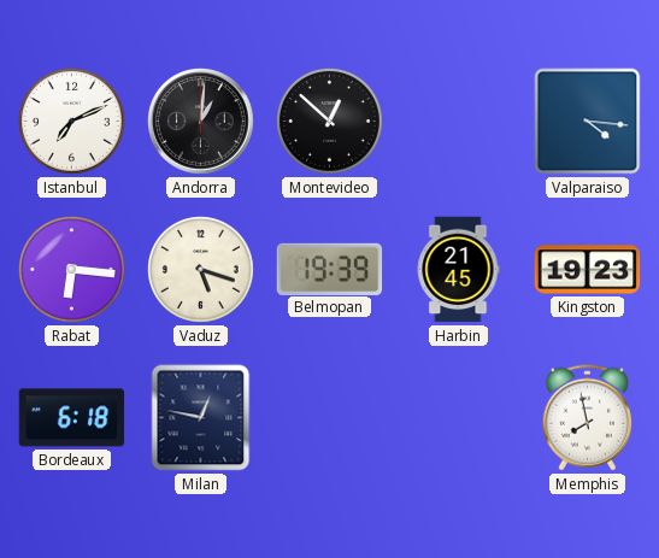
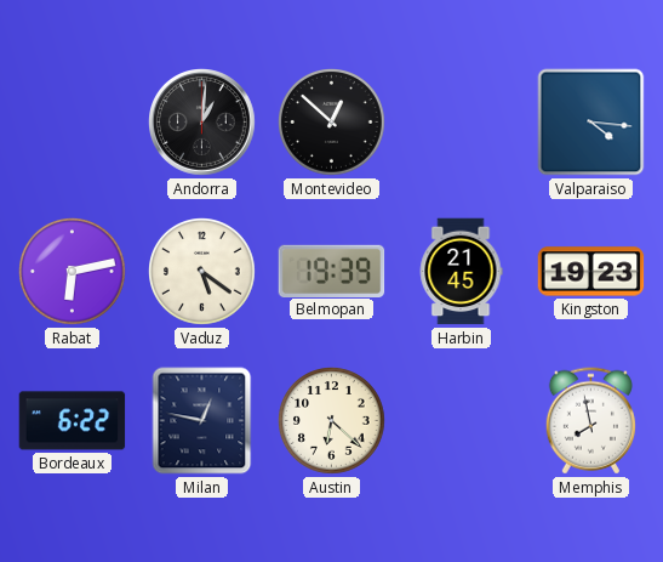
Istanbul: 7:11 -> none
Rabat: 6:16 -> 6:13
Vaduz: 5:18 -> 5:21
Bordeaux: 6:18 -> 6:22
Austin: none -> 6:22
